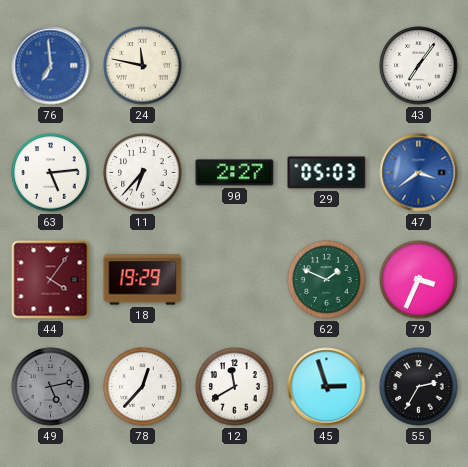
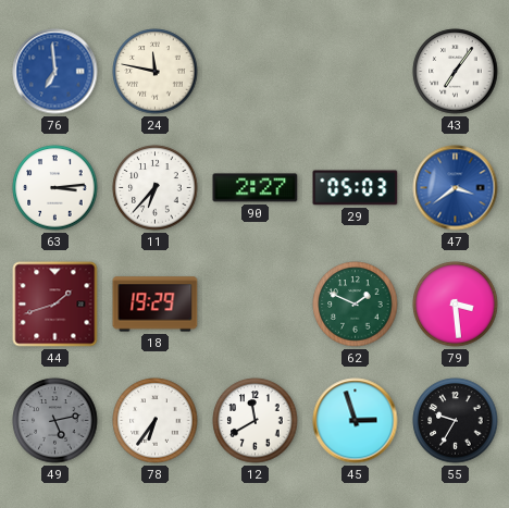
63: 5:14 -> 3:14
44: 4:06 -> 1:42
79: 3:34 -> 3:29
78: 12:37 -> 6:36
55: 2:35 -> 9:35
